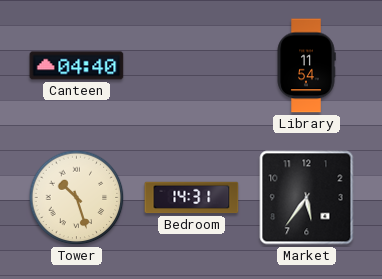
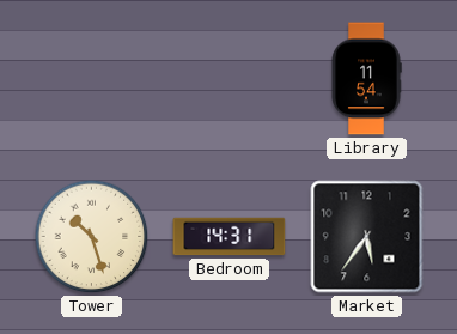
Canteen: 04:40 -> none
